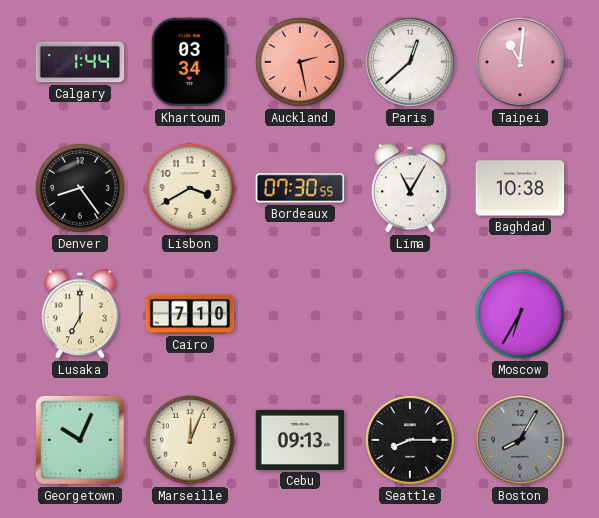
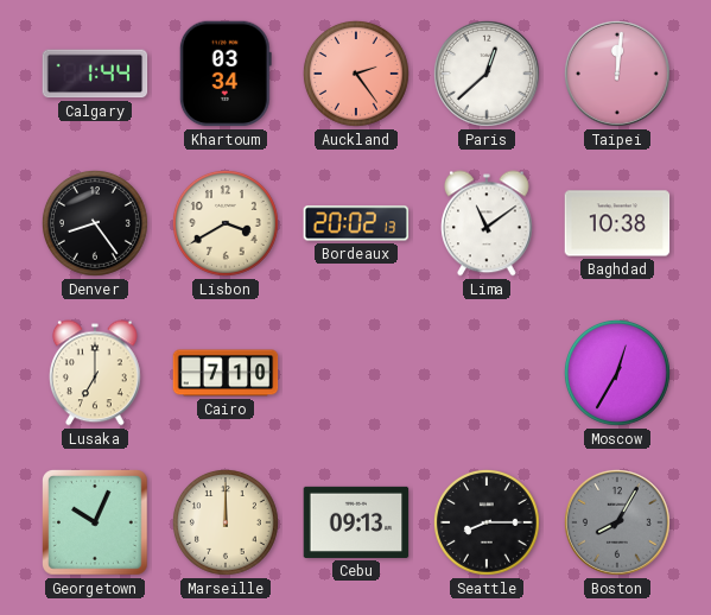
Auckland: 2:28 -> 2:24
Taipei: 11:01 -> 12:01
Bordeaux: 07:30 -> 20:02
Lima: 11:05 -> 11:09
Moscow: 6:35 -> 12:35
Marseille: 12:04 -> 12:00
